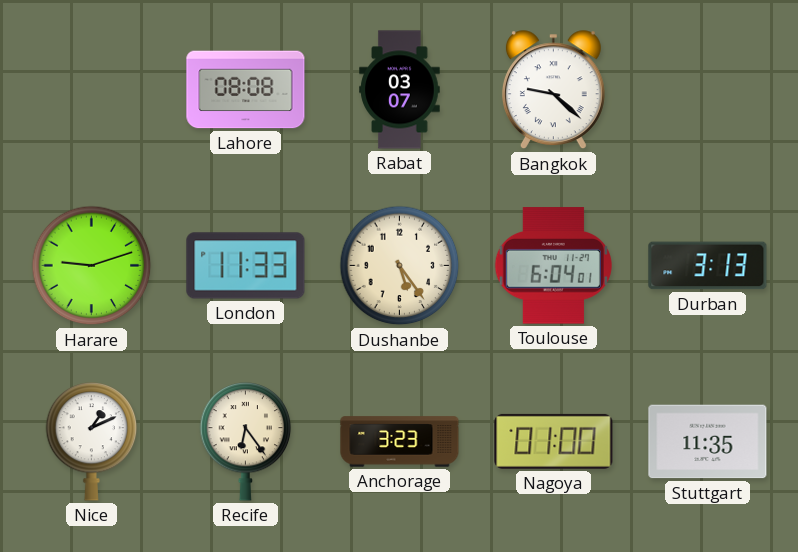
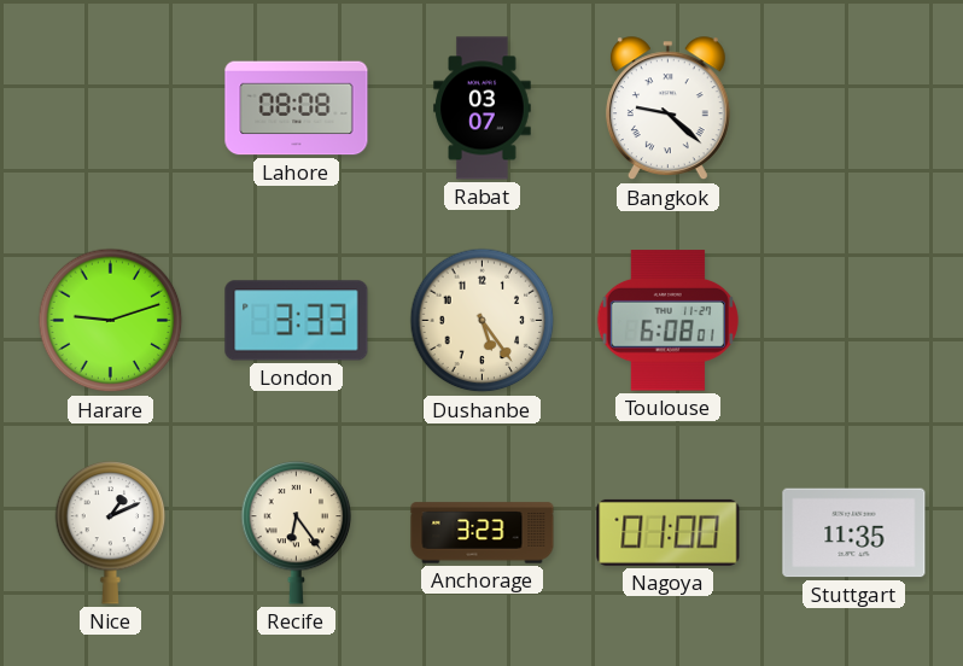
London: 11:33 -> 3:33
Toulouse: 6:04 -> 6:08
Durban: 3:13 -> none
